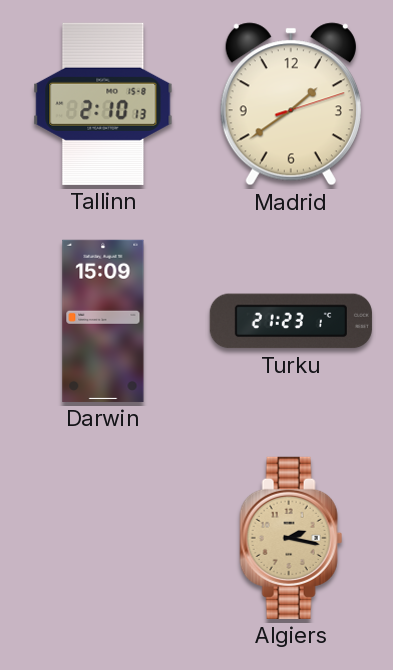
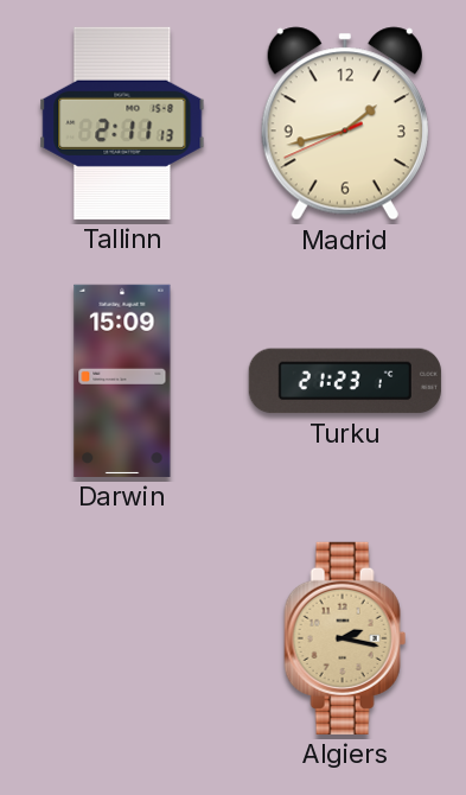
Tallinn: 2:10 -> 2:11
Madrid: 1:39 -> 1:42
